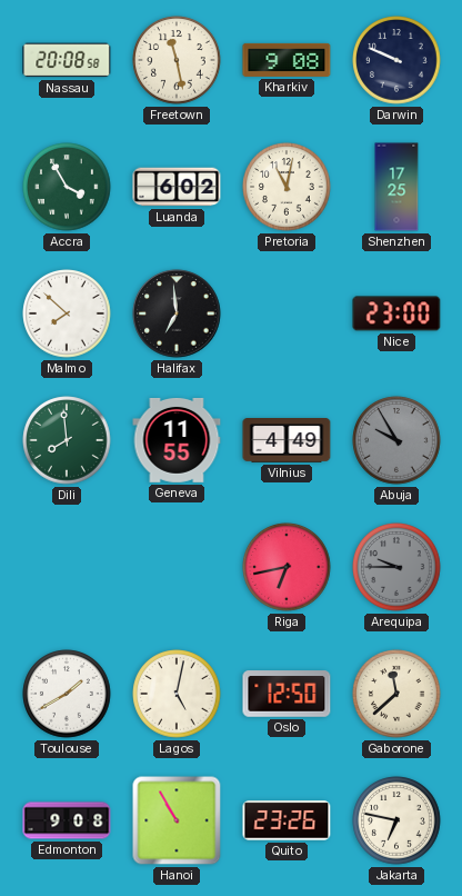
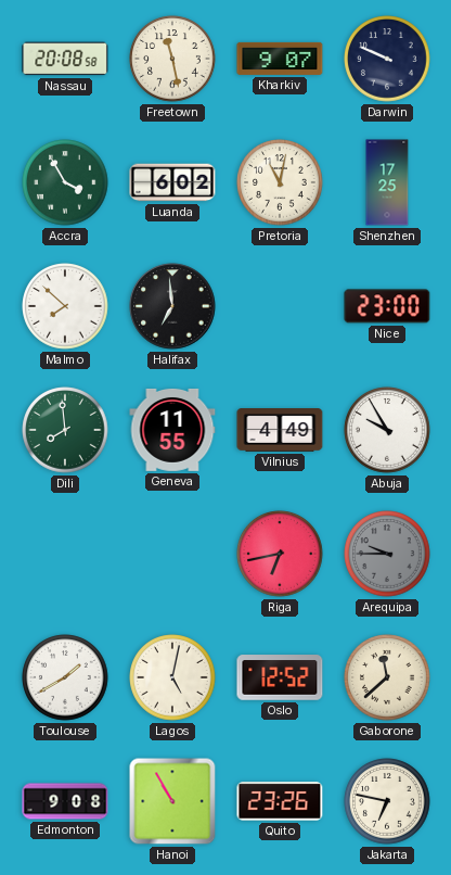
Kharkiv: 9:08 -> 9:07
Abuja dial: grey -> white
Oslo: 12:50 -> 12:52
